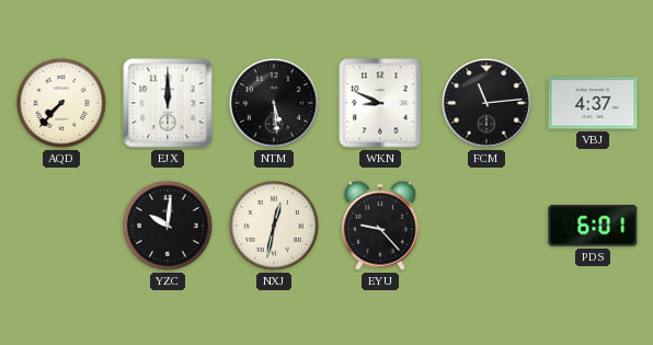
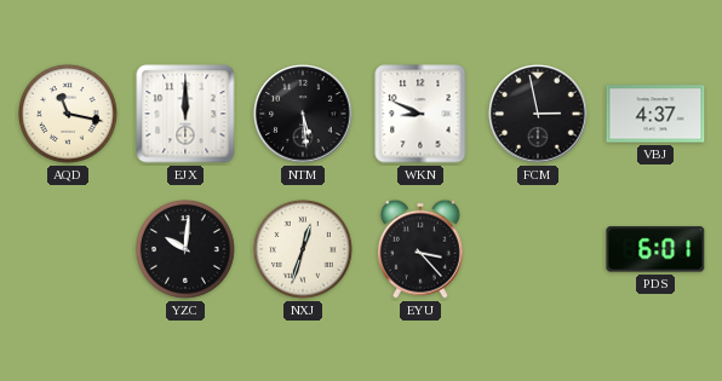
AQD: 7:37 -> 11:17
FCM: 11:14 -> 2:58
NXJ: 12:32 -> 12:33
EYU: 9:23 -> 3:23
